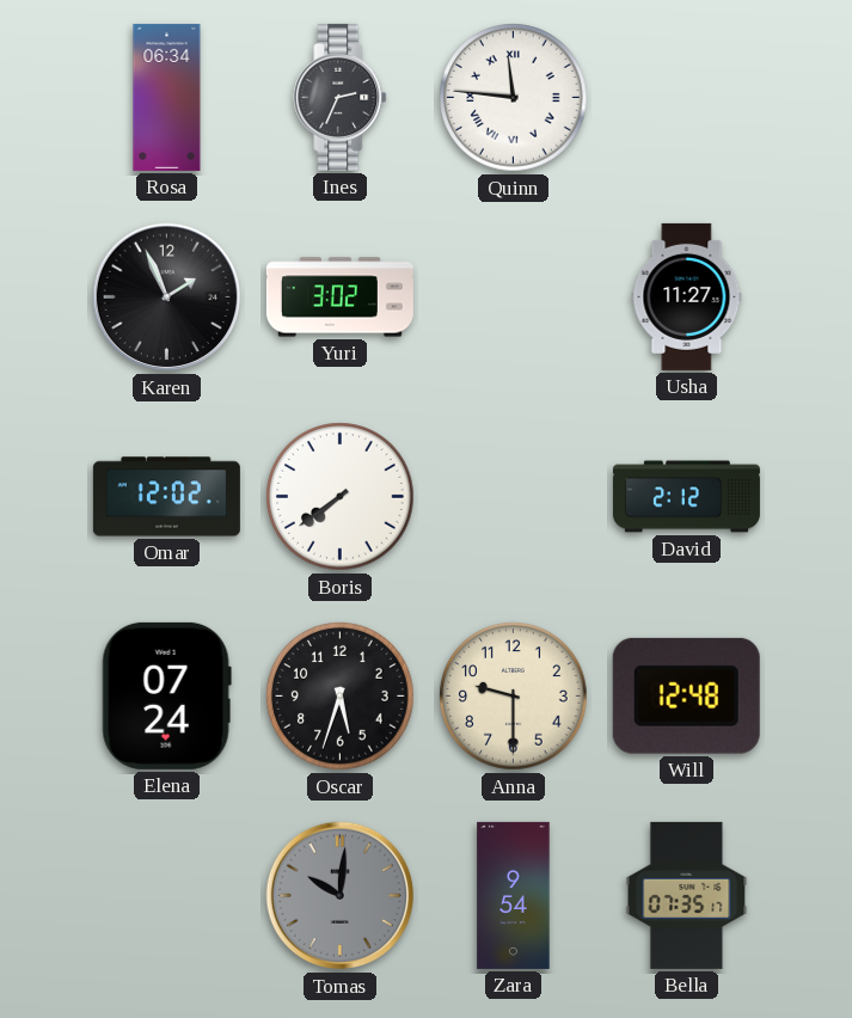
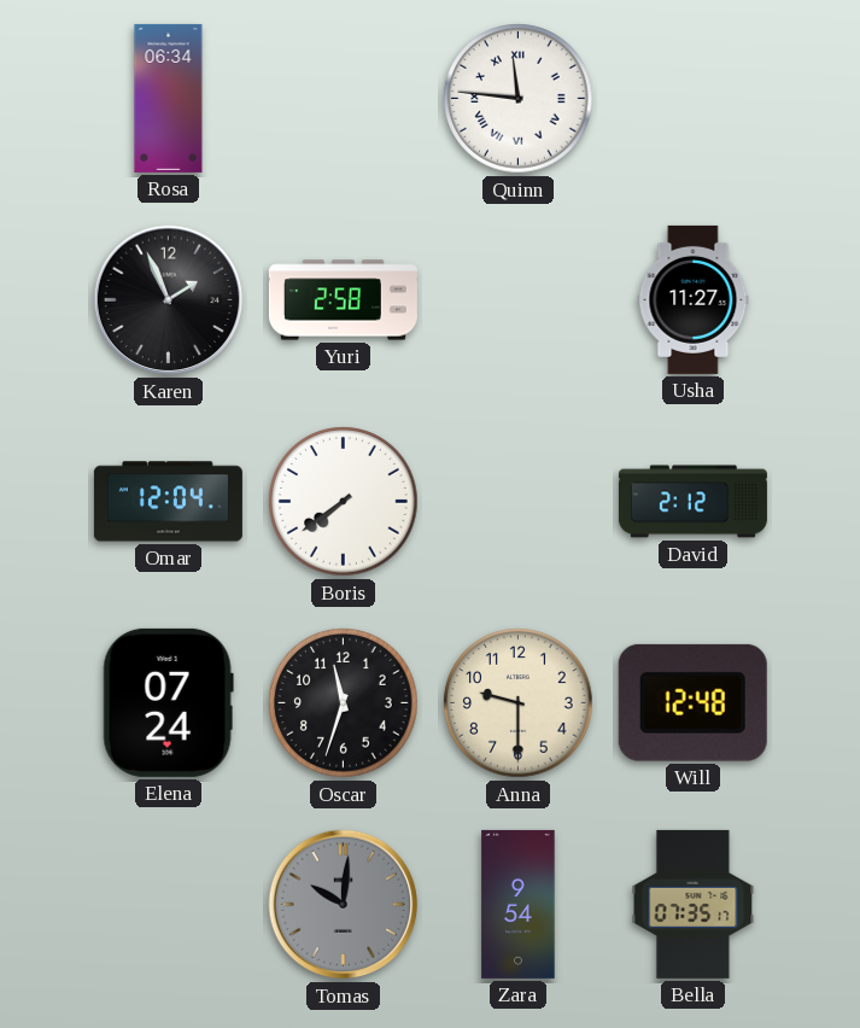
Ines: 2:34 -> none
Yuri: 3:02 -> 2:58
Omar: 12:02 -> 12:04
Oscar: 5:33 -> 11:33
